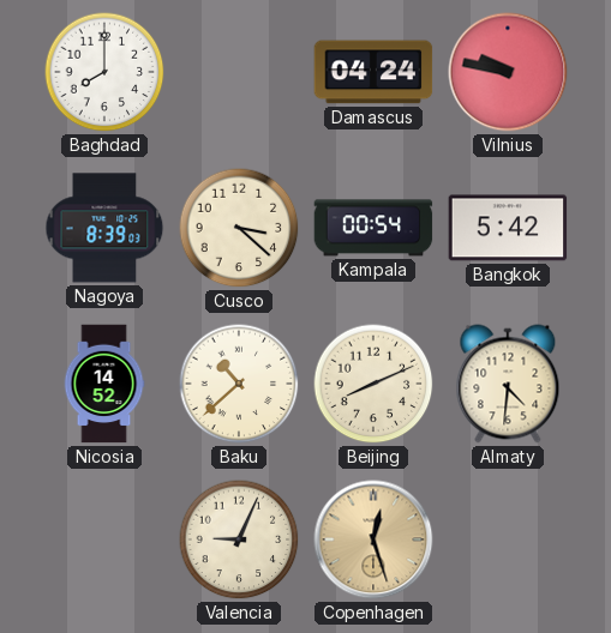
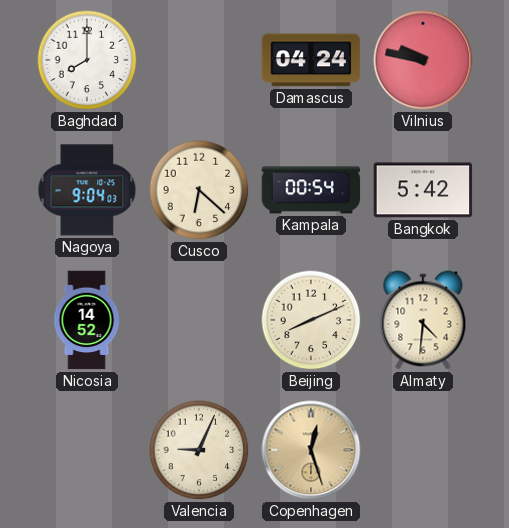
Nagoya: 8:39 -> 9:04
Cusco: 3:22 -> 6:22
Baku: 10:38 -> none
